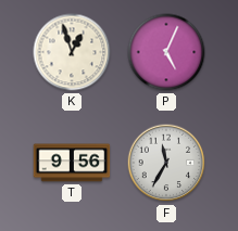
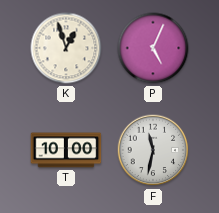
T: 9:56 -> 10:00
F: 11:35 -> 11:32
